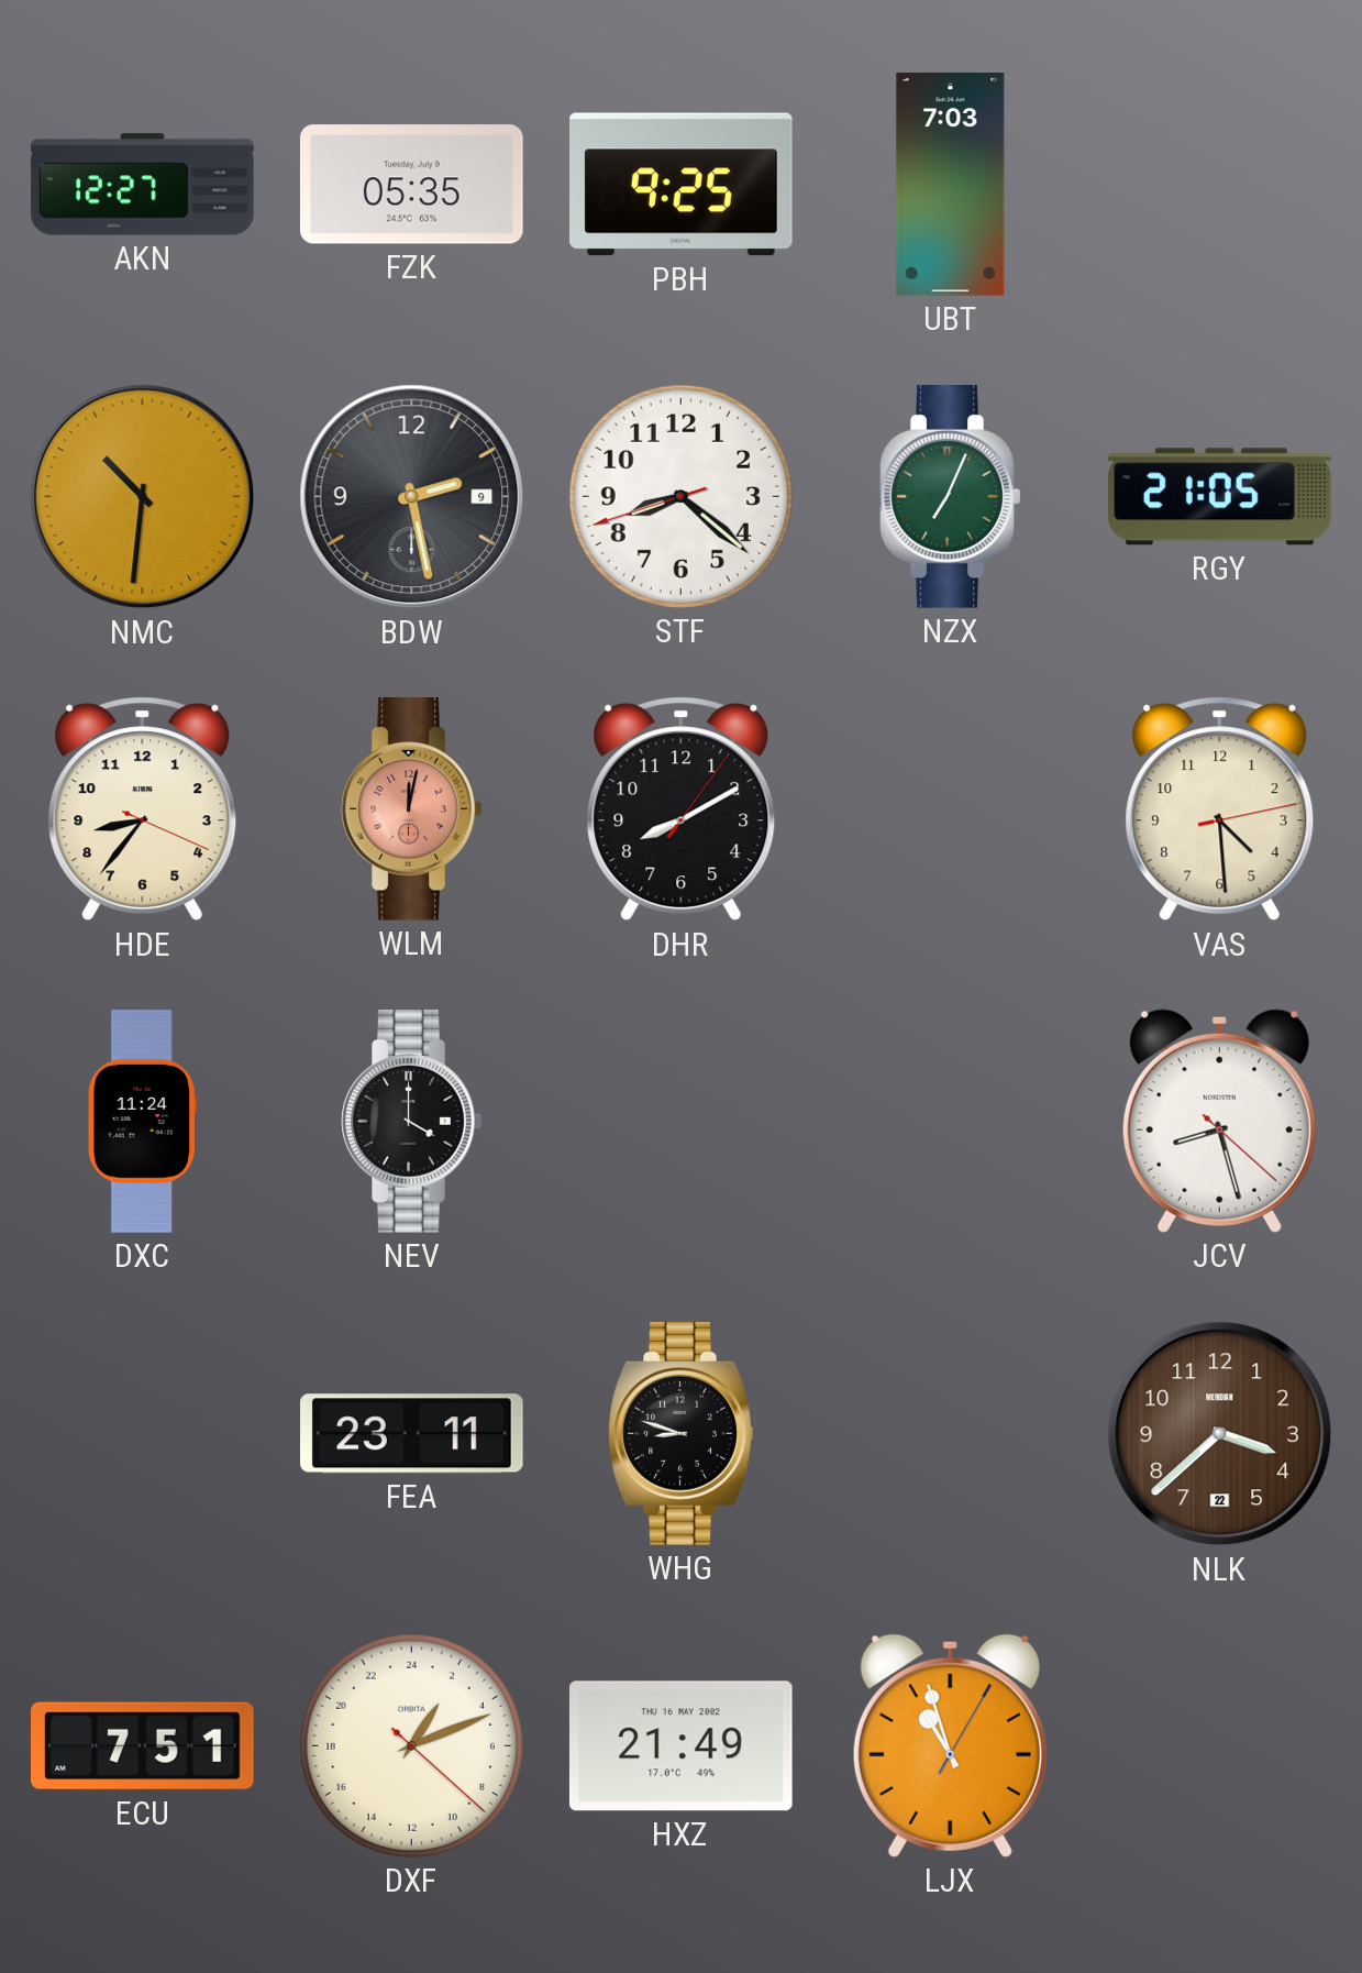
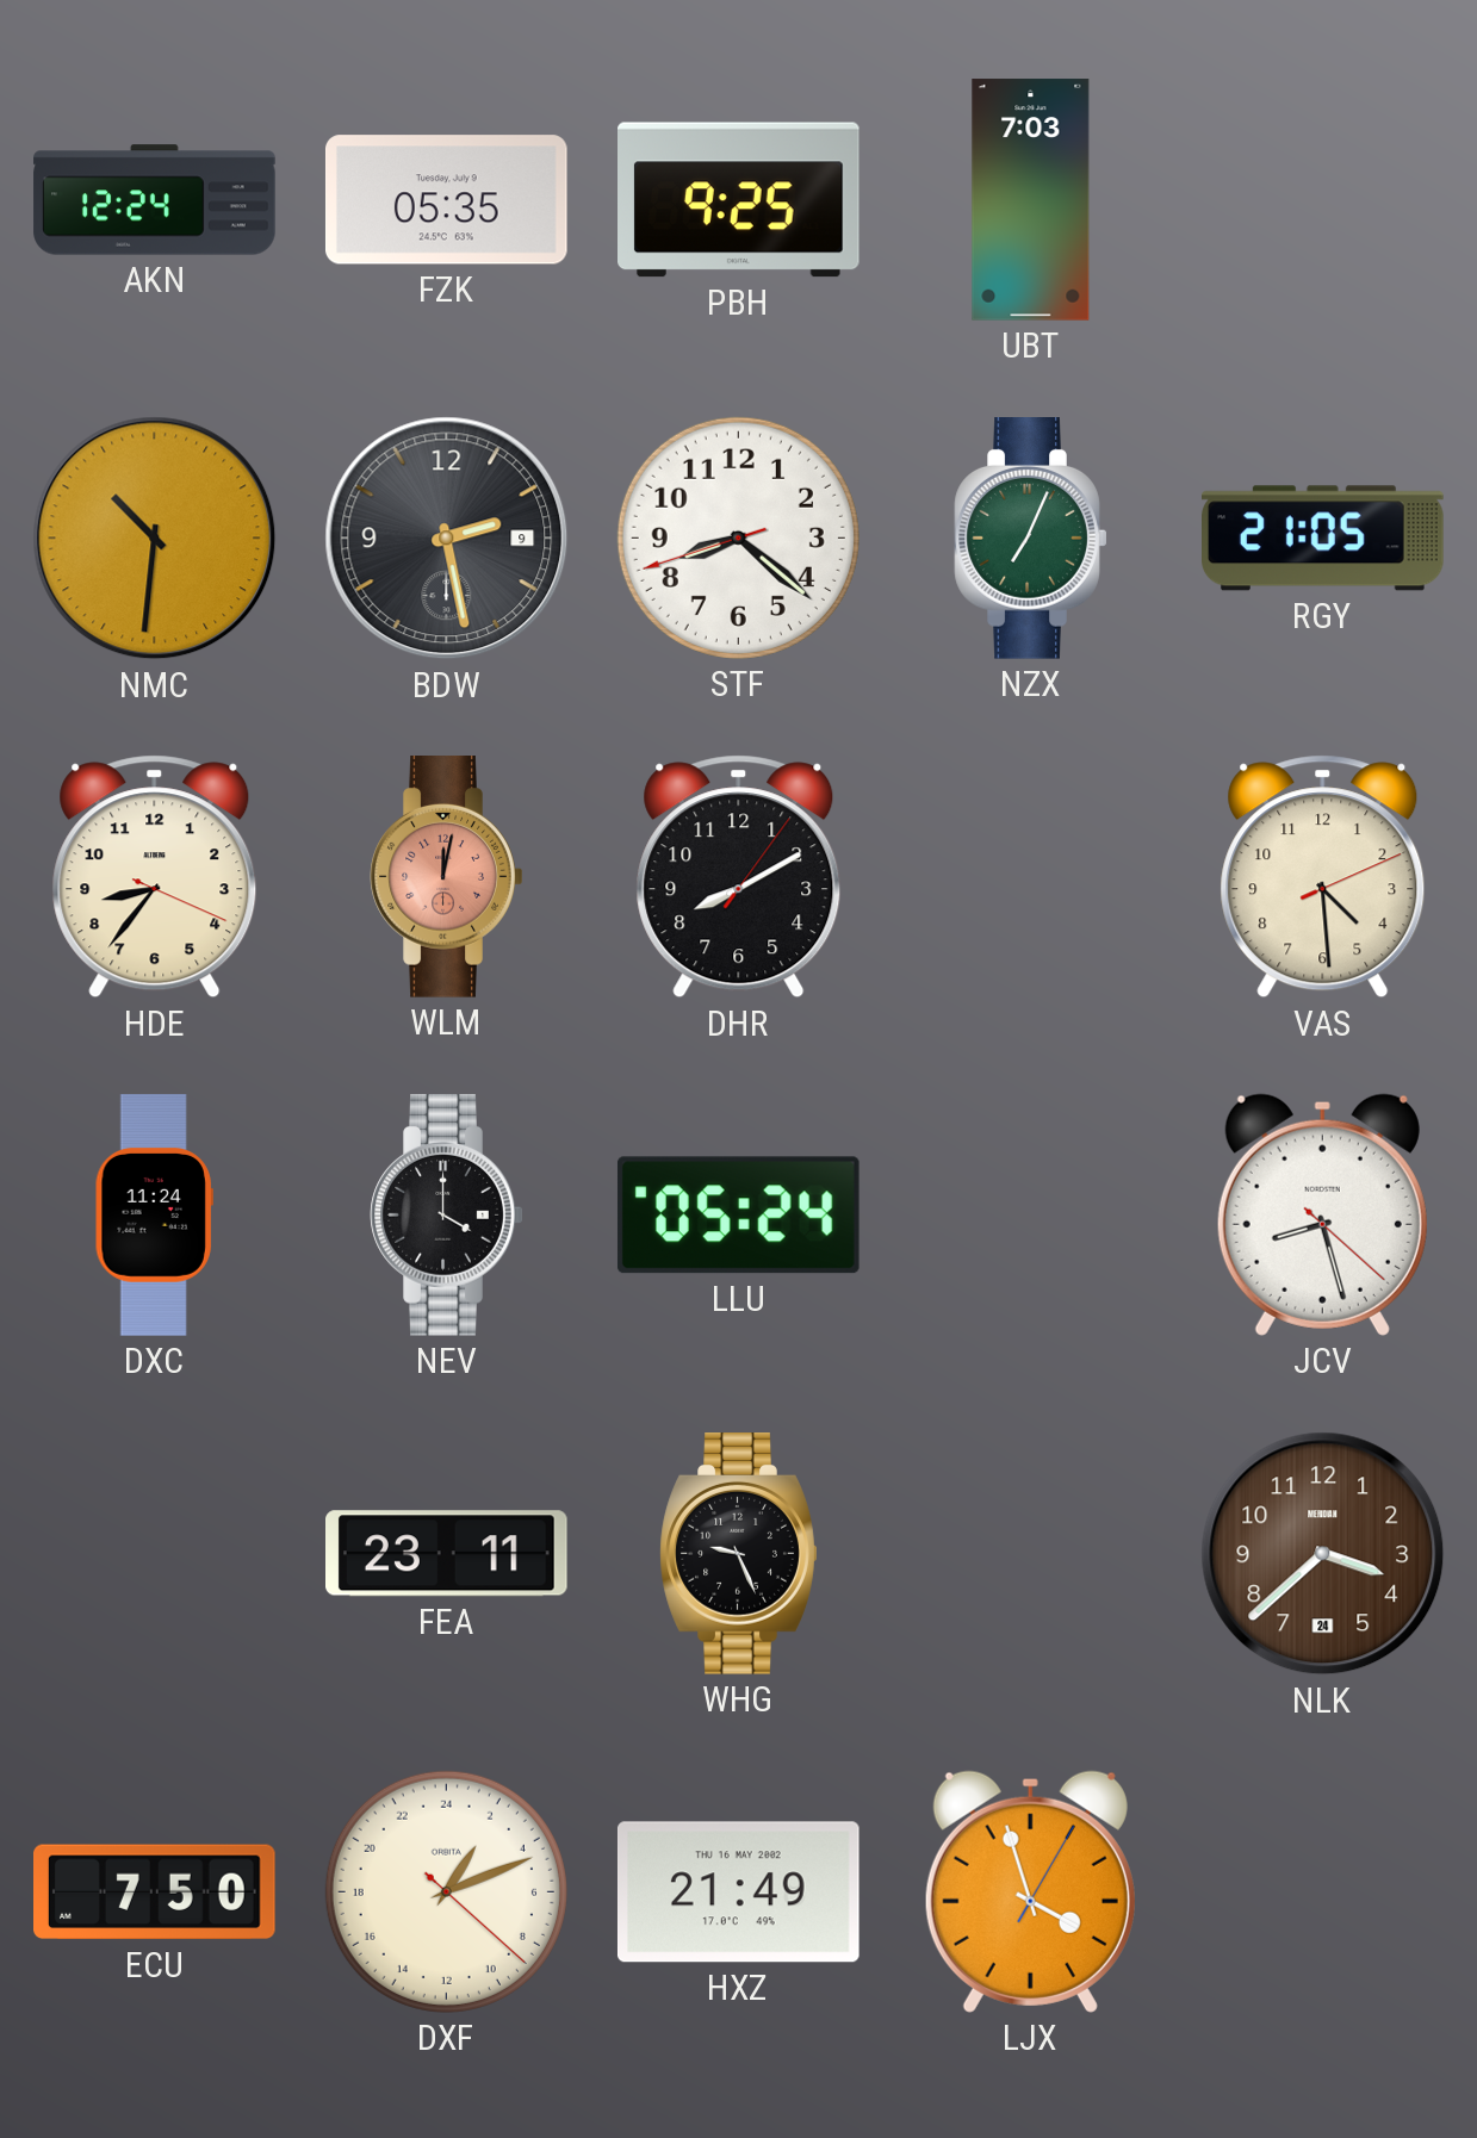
AKN: 12:27 -> 12:24
VAS: 4:29:13 -> 4:29:11
LLU: none -> 05:24
WHG: 8:48 -> 9:26
NLK date: 22 -> 24
ECU: 7:51 -> 7:50
LJX: 10:57 -> 3:57
